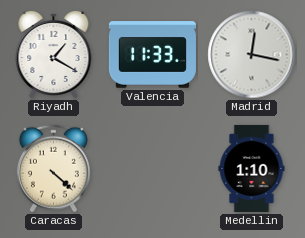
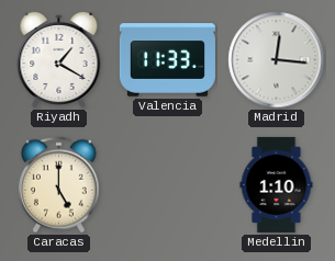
Madrid: 12:17 -> 12:16
Caracas: 4:22 -> 5:00
